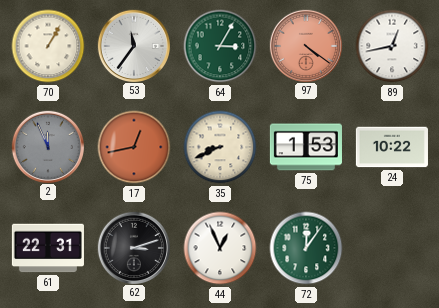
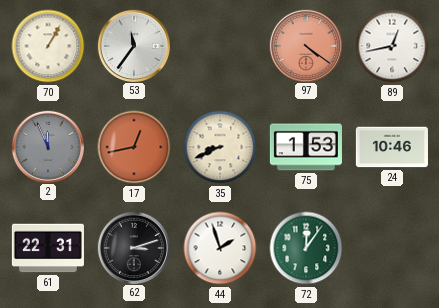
64: 3:05 -> none
24: 10:22 -> 10:46
44: 12:56 -> 1:57
